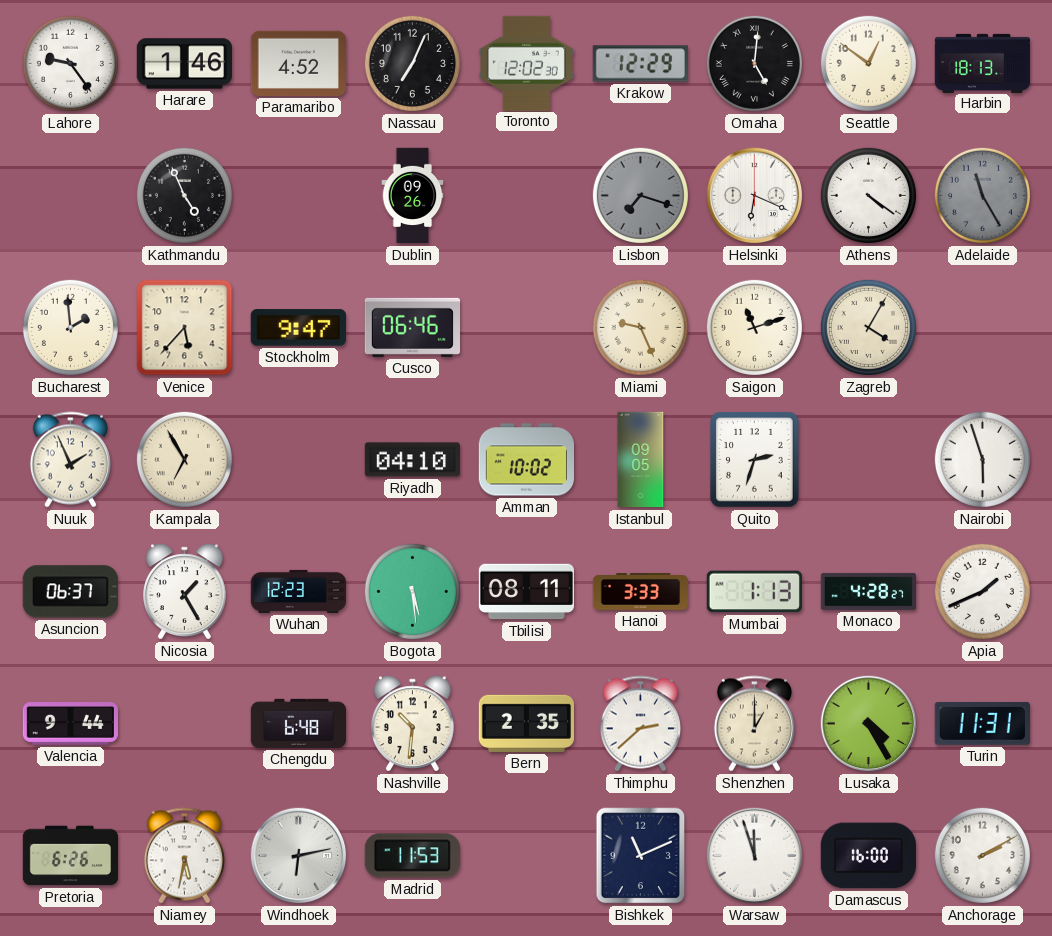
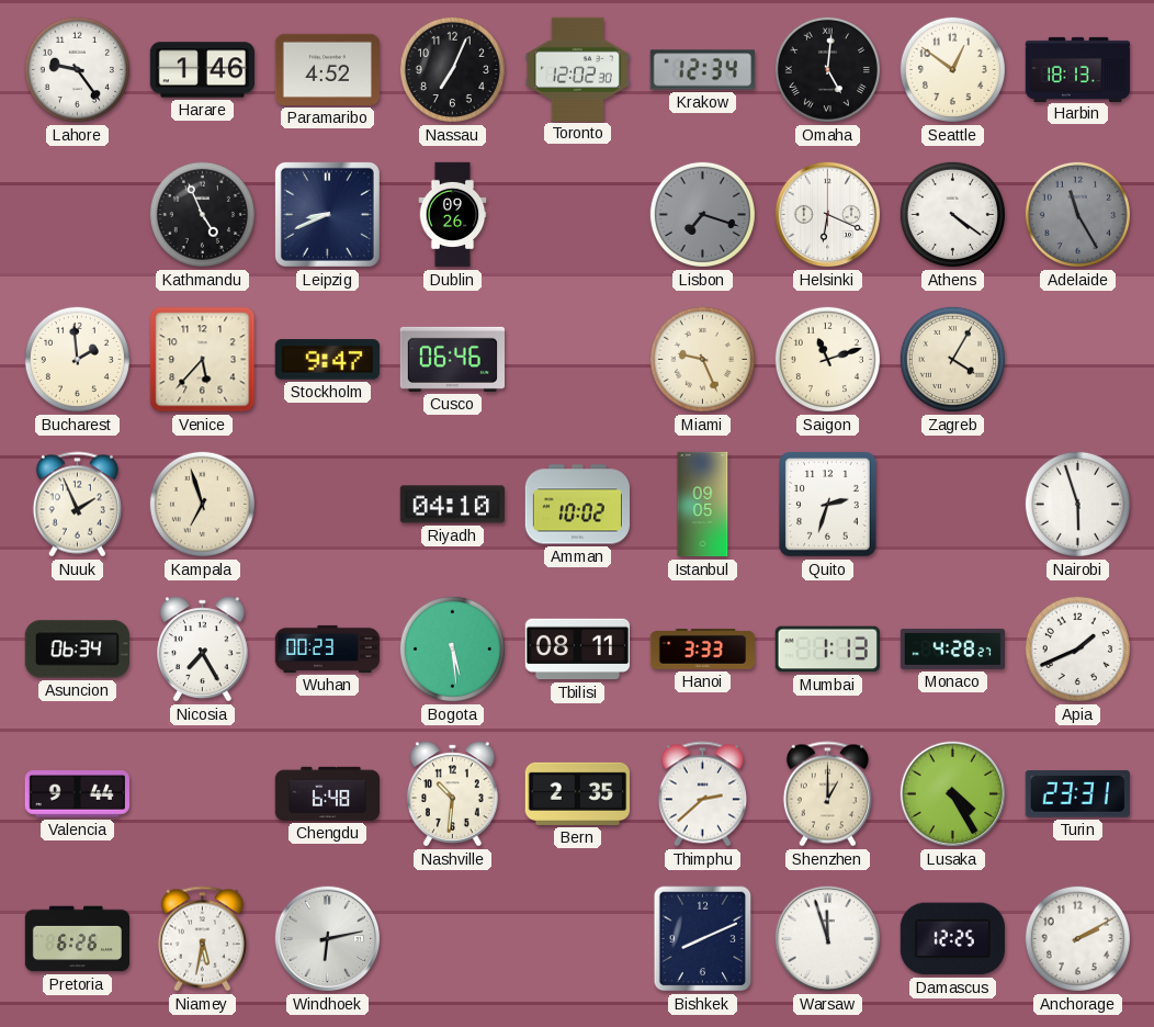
Krakow: 12:29 -> 12:34
Leipzig: none -> 8:41
Kampala: 6:55 -> 6:57
Asuncion: 06:37 -> 06:34
Nicosia: 1:25 -> 7:25
Wuhan: 12:23 -> 00:23
Turin: 11:31 -> 23:31
Madrid: 11:53 -> none
Bishkek: 11:11 -> 8:11
Damascus: 16:00 -> 12:25
